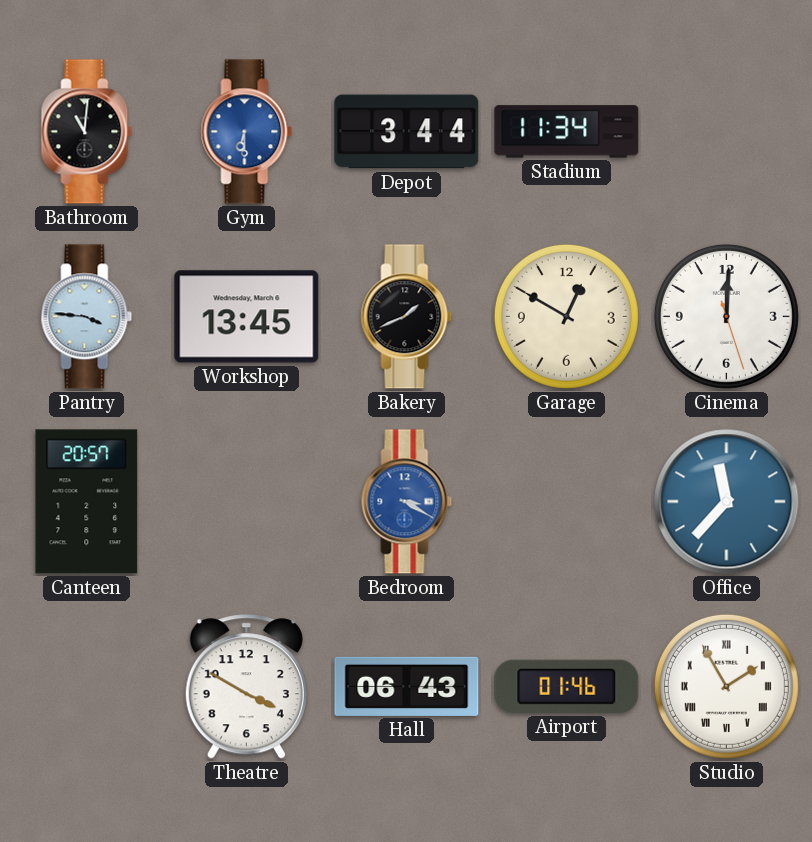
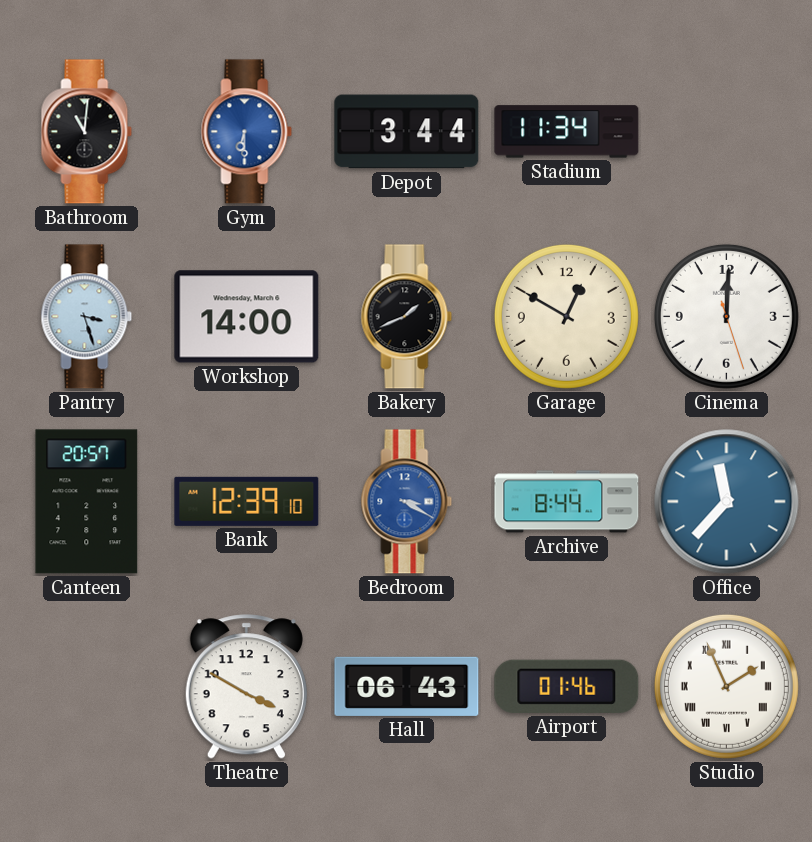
Pantry: 3:46 -> 3:27
Workshop: 13:45 -> 14:00
Bank: none -> 12:39
Archive: none -> 8:44
Studio: 1:55 -> 1:56
